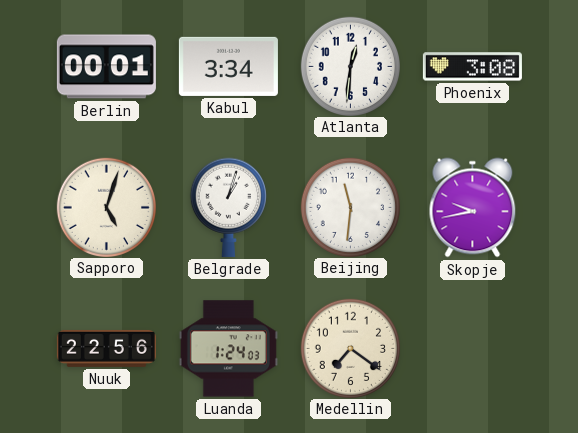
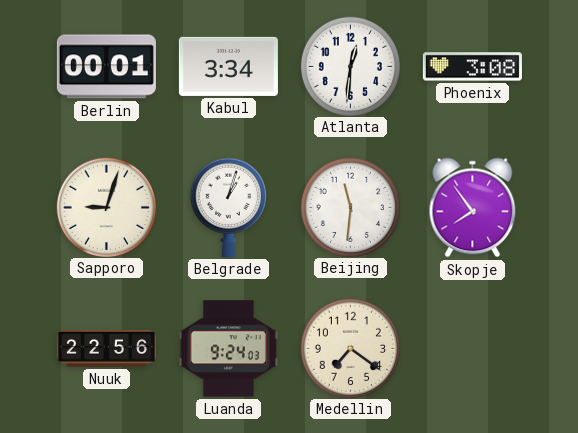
Sapporo: 5:03 -> 9:03
Skopje: 9:43 -> 7:54
Luanda: 1:24 -> 9:24
